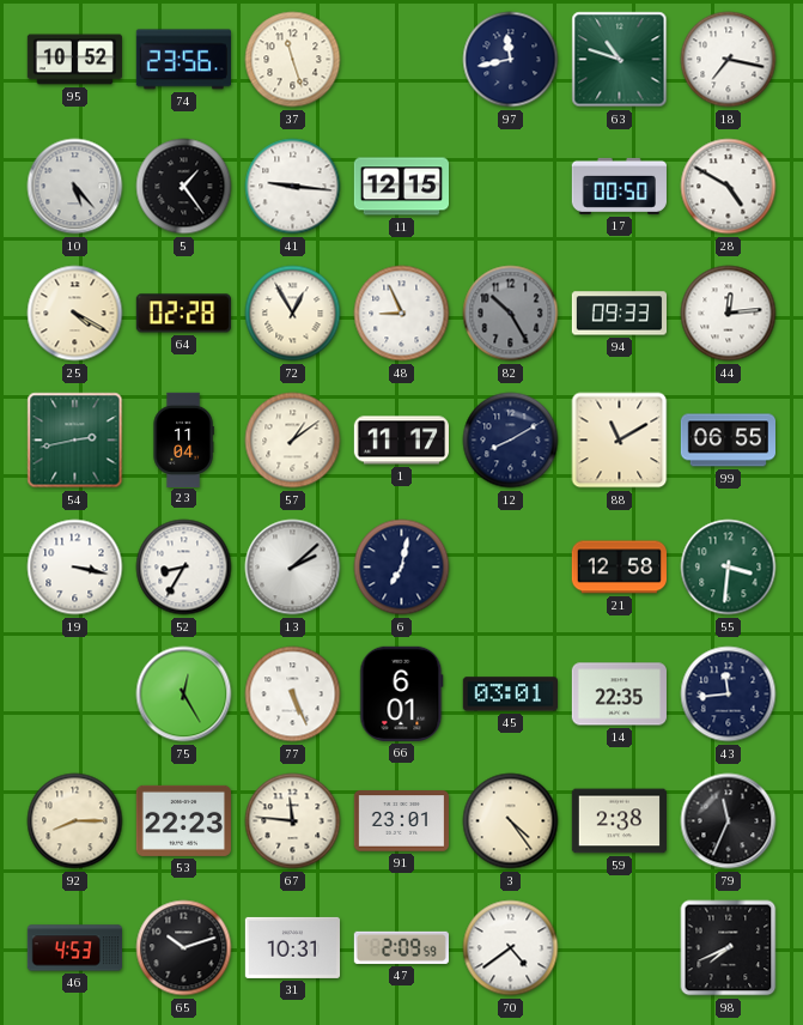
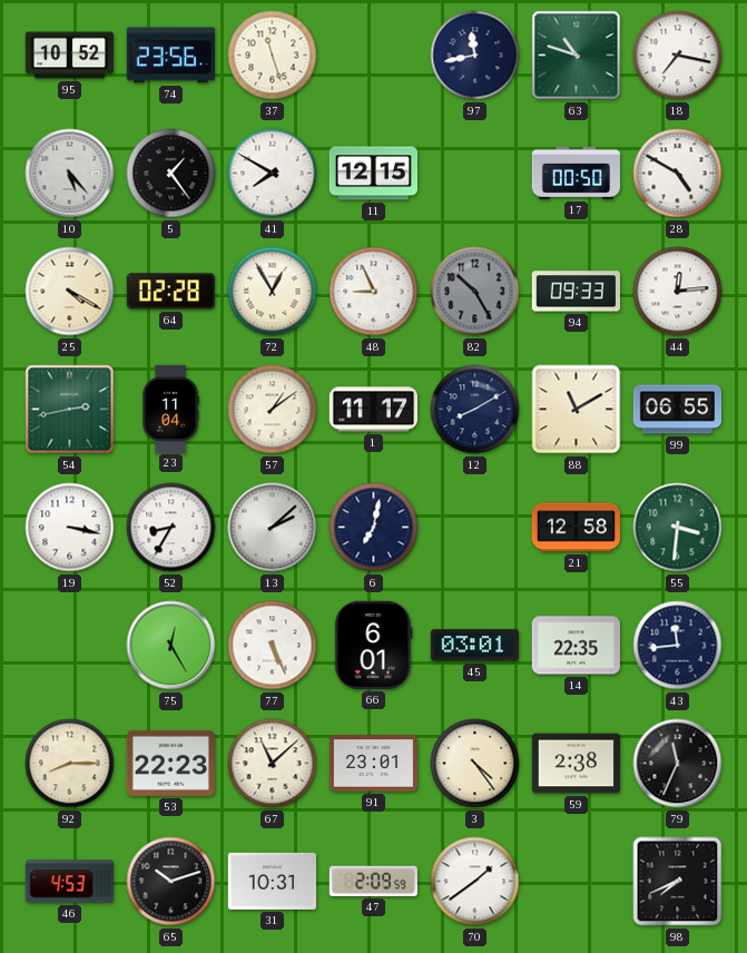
41: 9:16 -> 7:50
67: 11:46 -> 11:08
70: 4:39 -> 1:39
